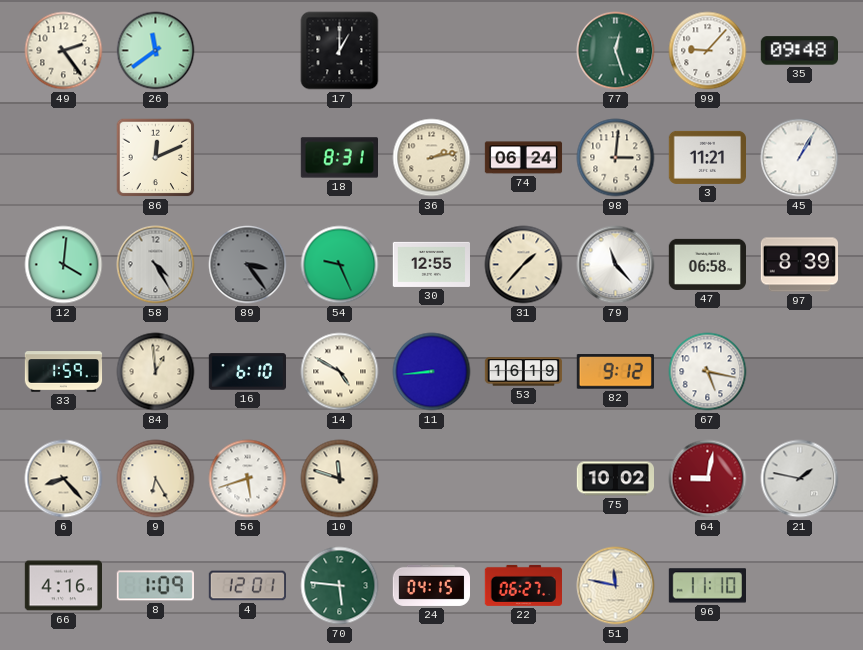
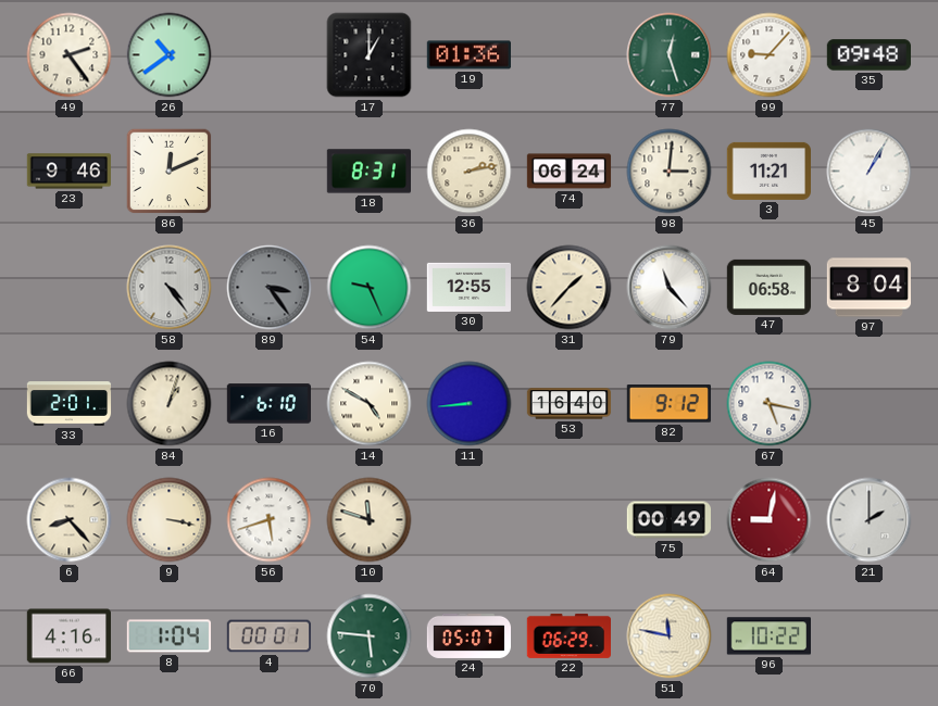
26: 11:39 -> 10:39
19: none -> 01:36
23: none -> 9:46
12: 4:01 -> none
58: 4:25 -> 4:24
97: 8:39 -> 8:04
33: 1:59 -> 2:01
84: 12:59 -> 1:03
53: 16:19 -> 16:40
9: 6:25 -> 3:17
75: 10:02 -> 00:49
21: 1:47 -> 2:00
8: 1:09 -> 1:04
4: 12:01 -> 00:01
24: 04:15 -> 05:07
22: 06:27 -> 06:29
96: 11:10 -> 10:22
